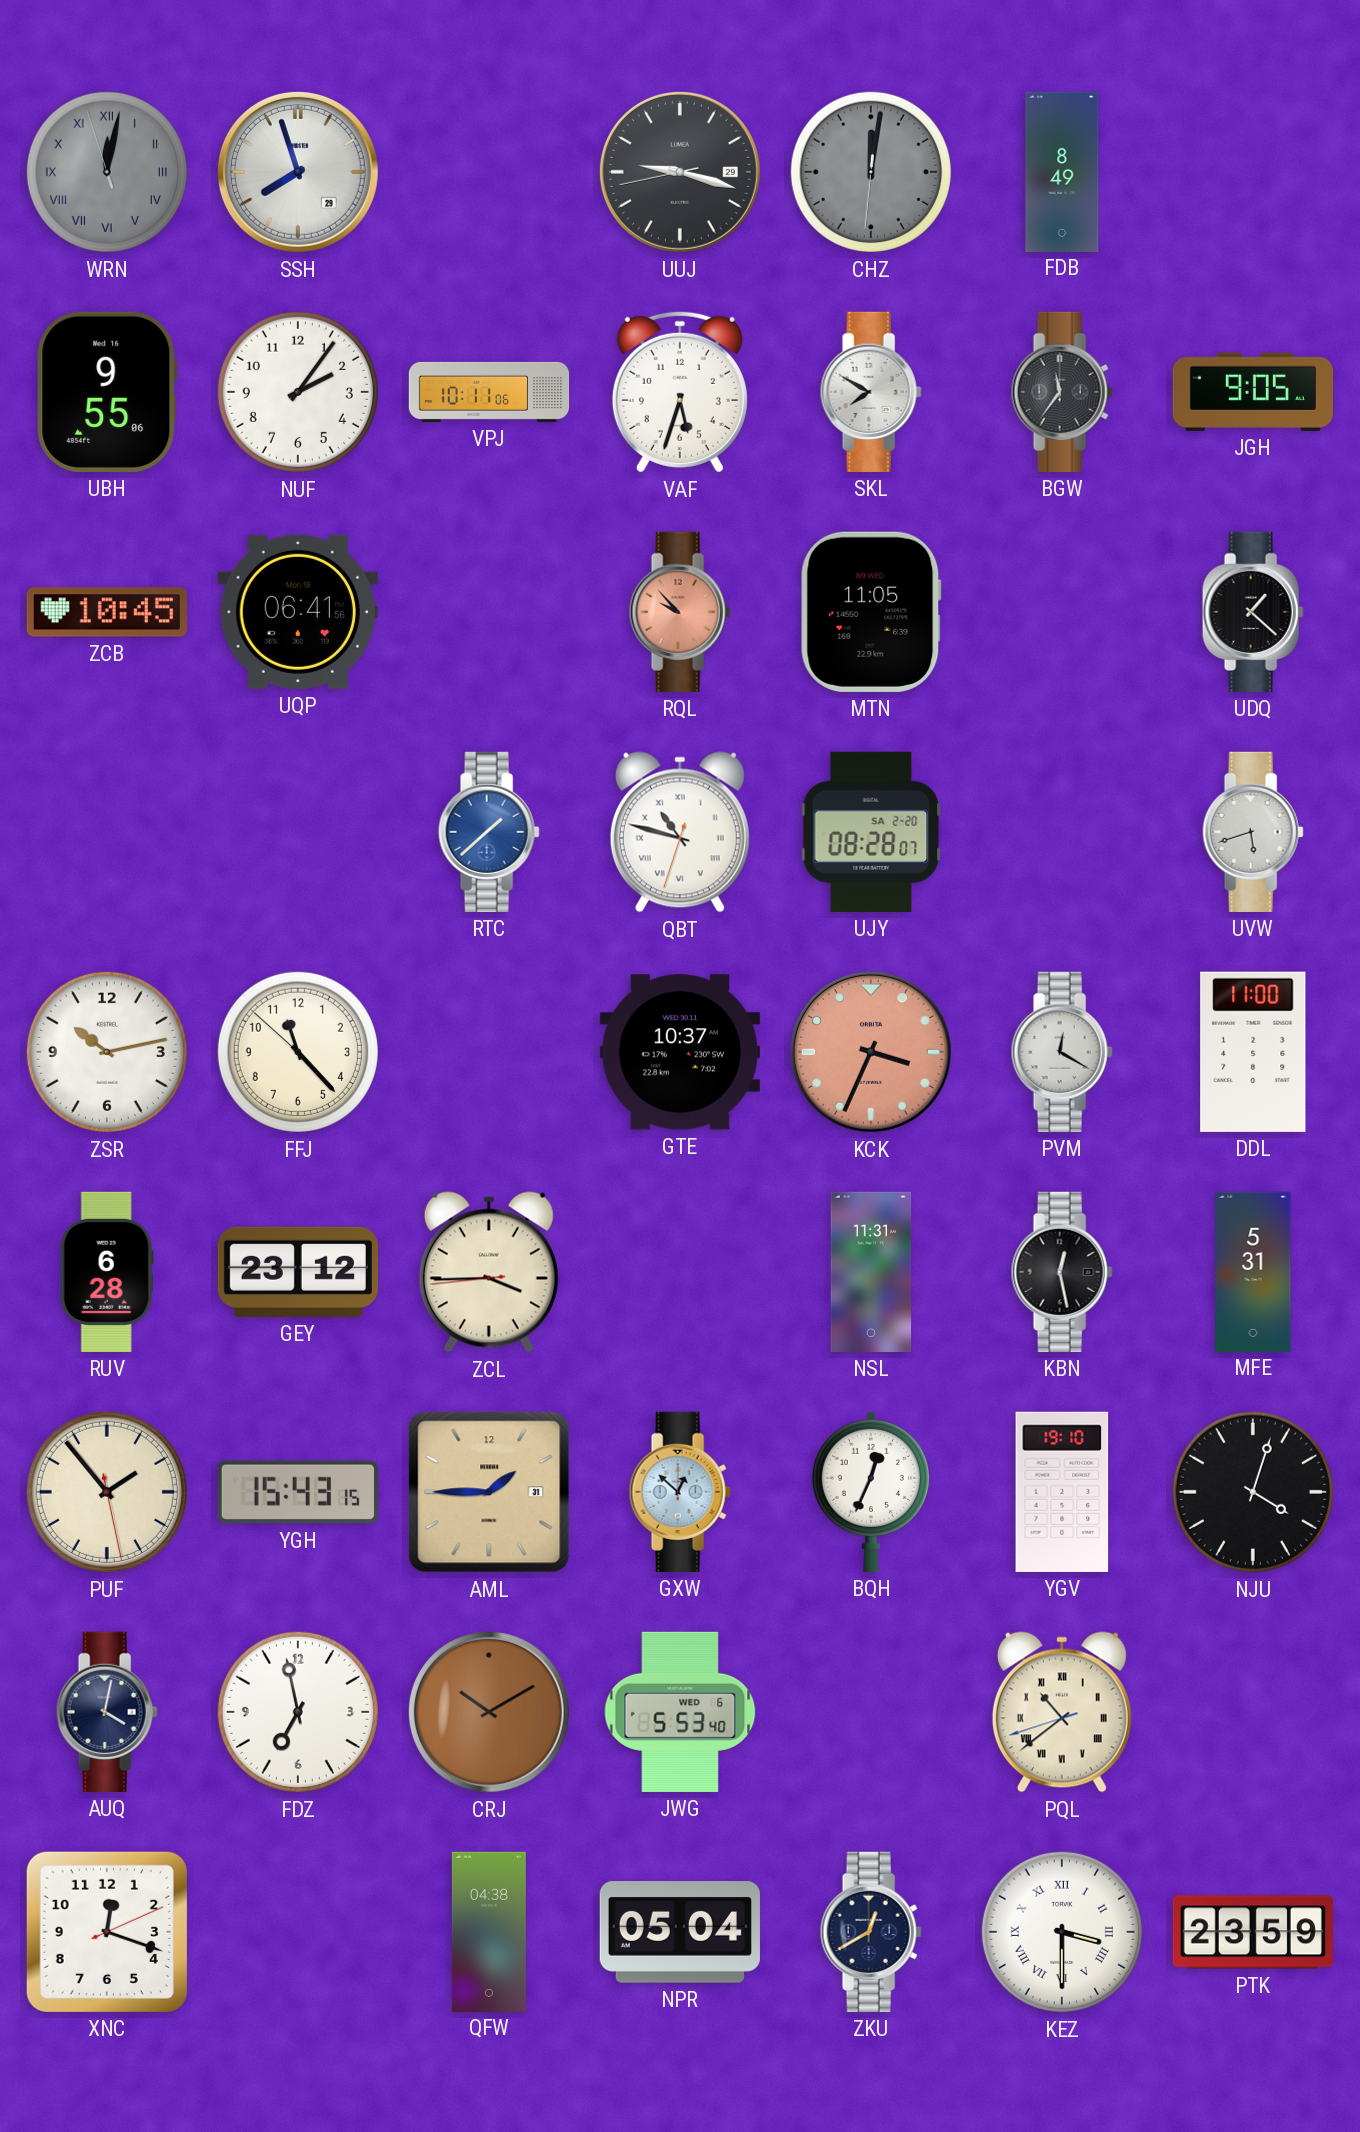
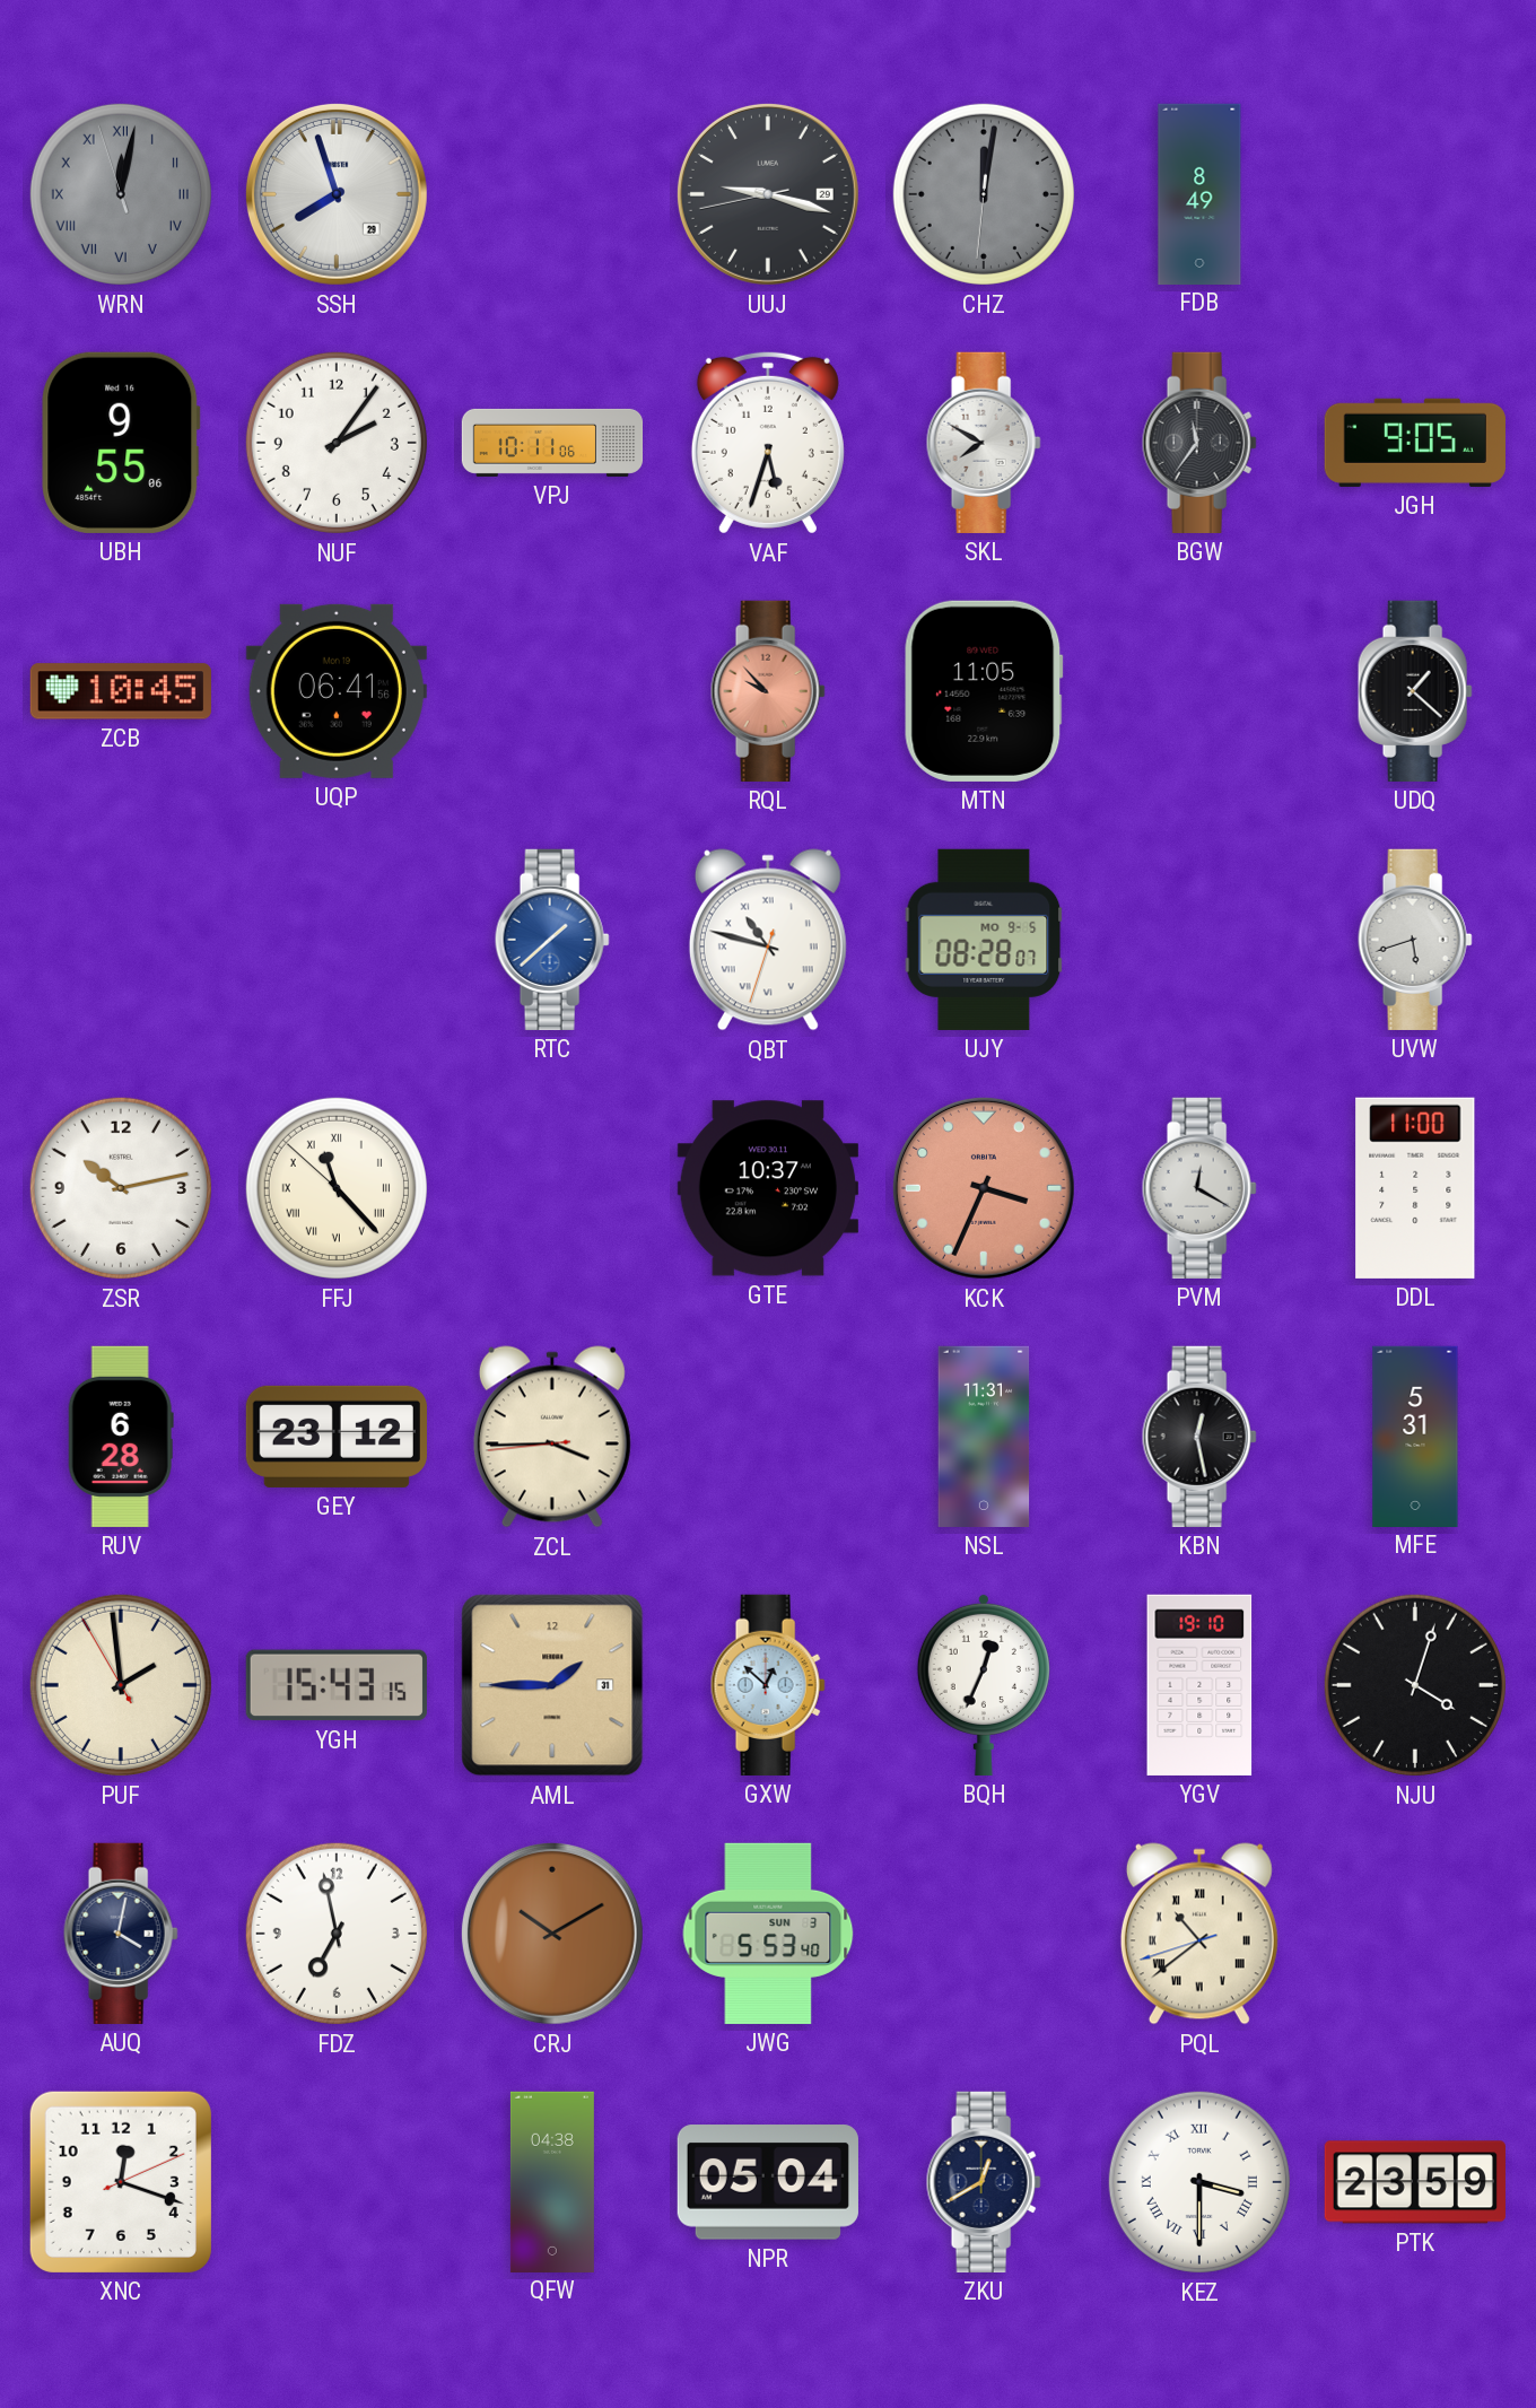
UJY date: SA 2-20 -> MO 9-5
FFJ numerals: Arabic -> Roman
PUF: 1:53 -> 1:58
JWG date: WED 6 -> SUN 3
